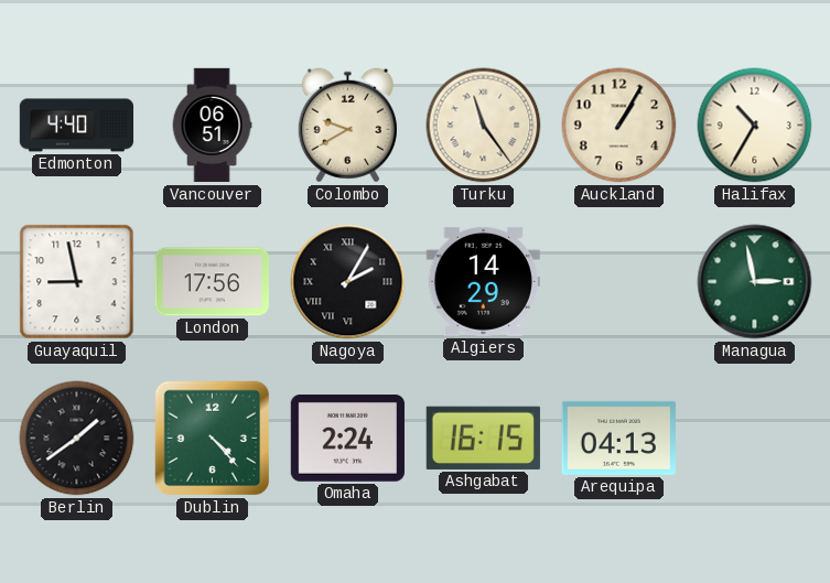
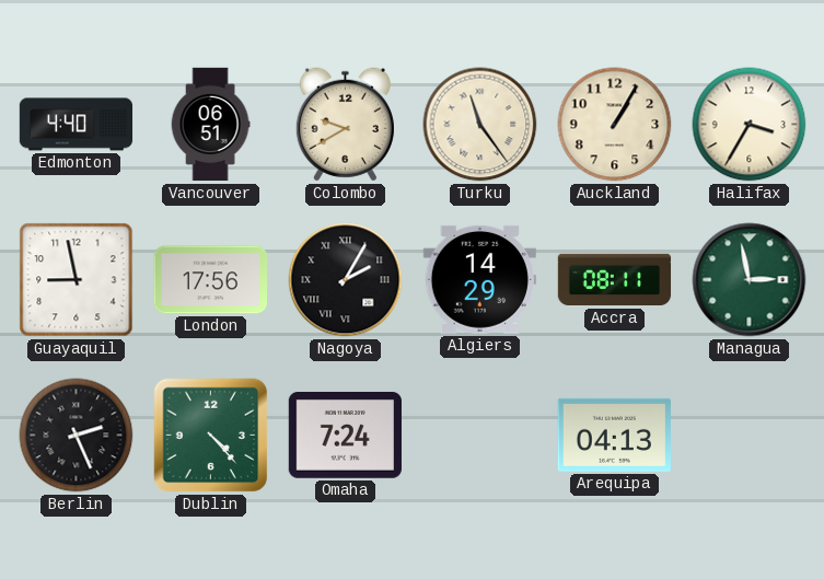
Halifax: 10:35 -> 3:35
Accra: none -> 08:11
Berlin: 1:39 -> 2:26
Omaha: 2:24 -> 7:24
Ashgabat: 16:15 -> none
